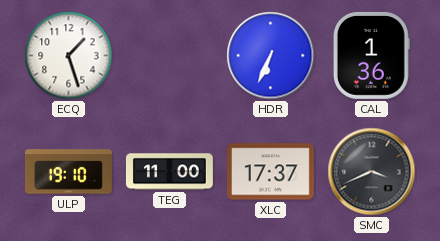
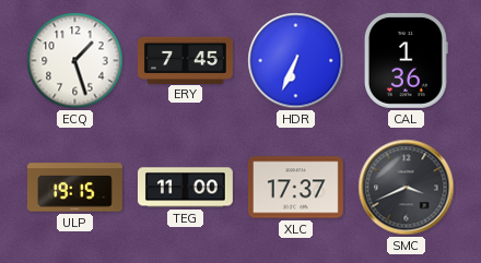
ERY: none -> 7:45
ULP: 19:10 -> 19:15
